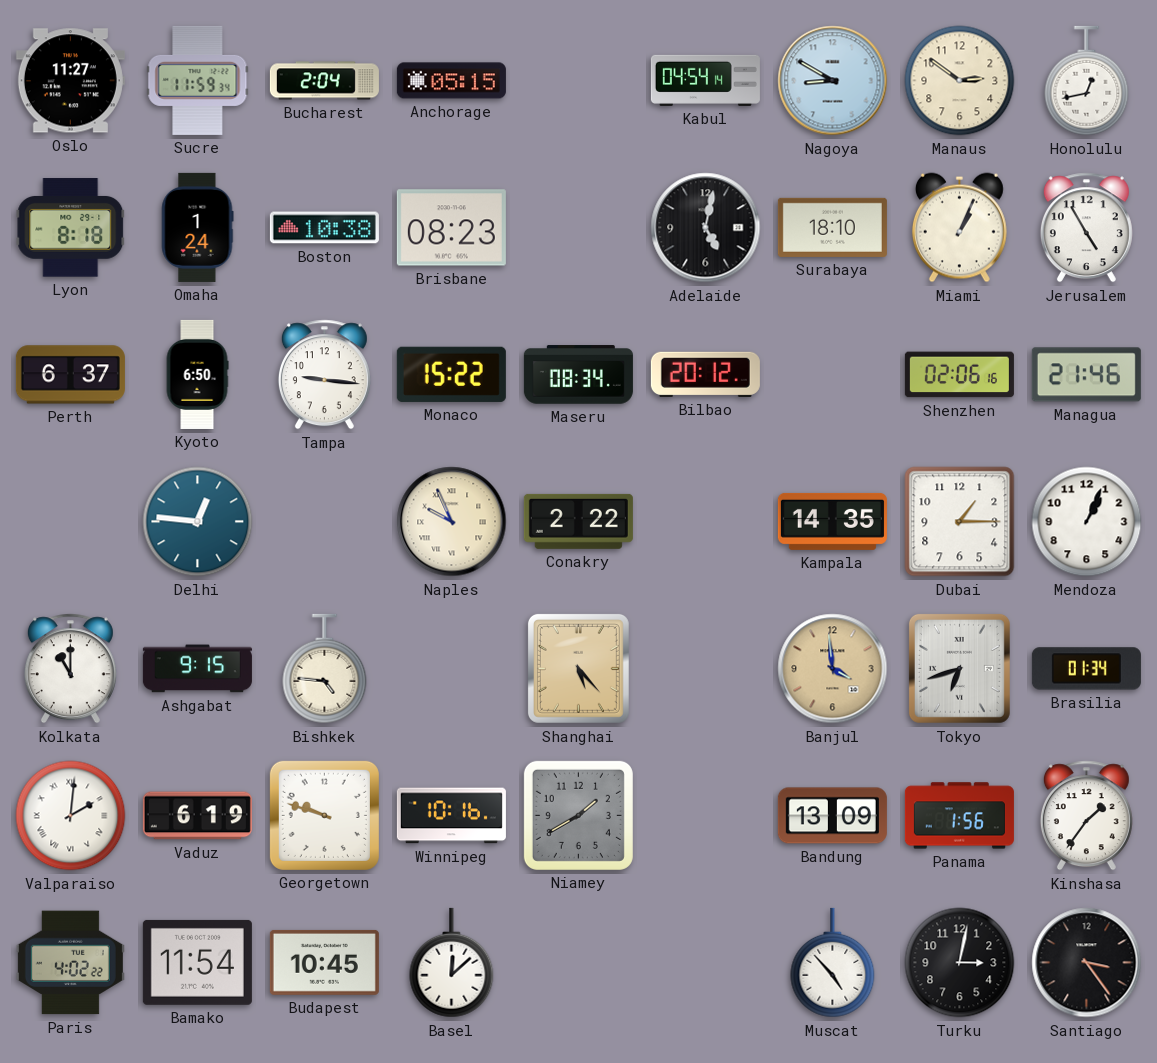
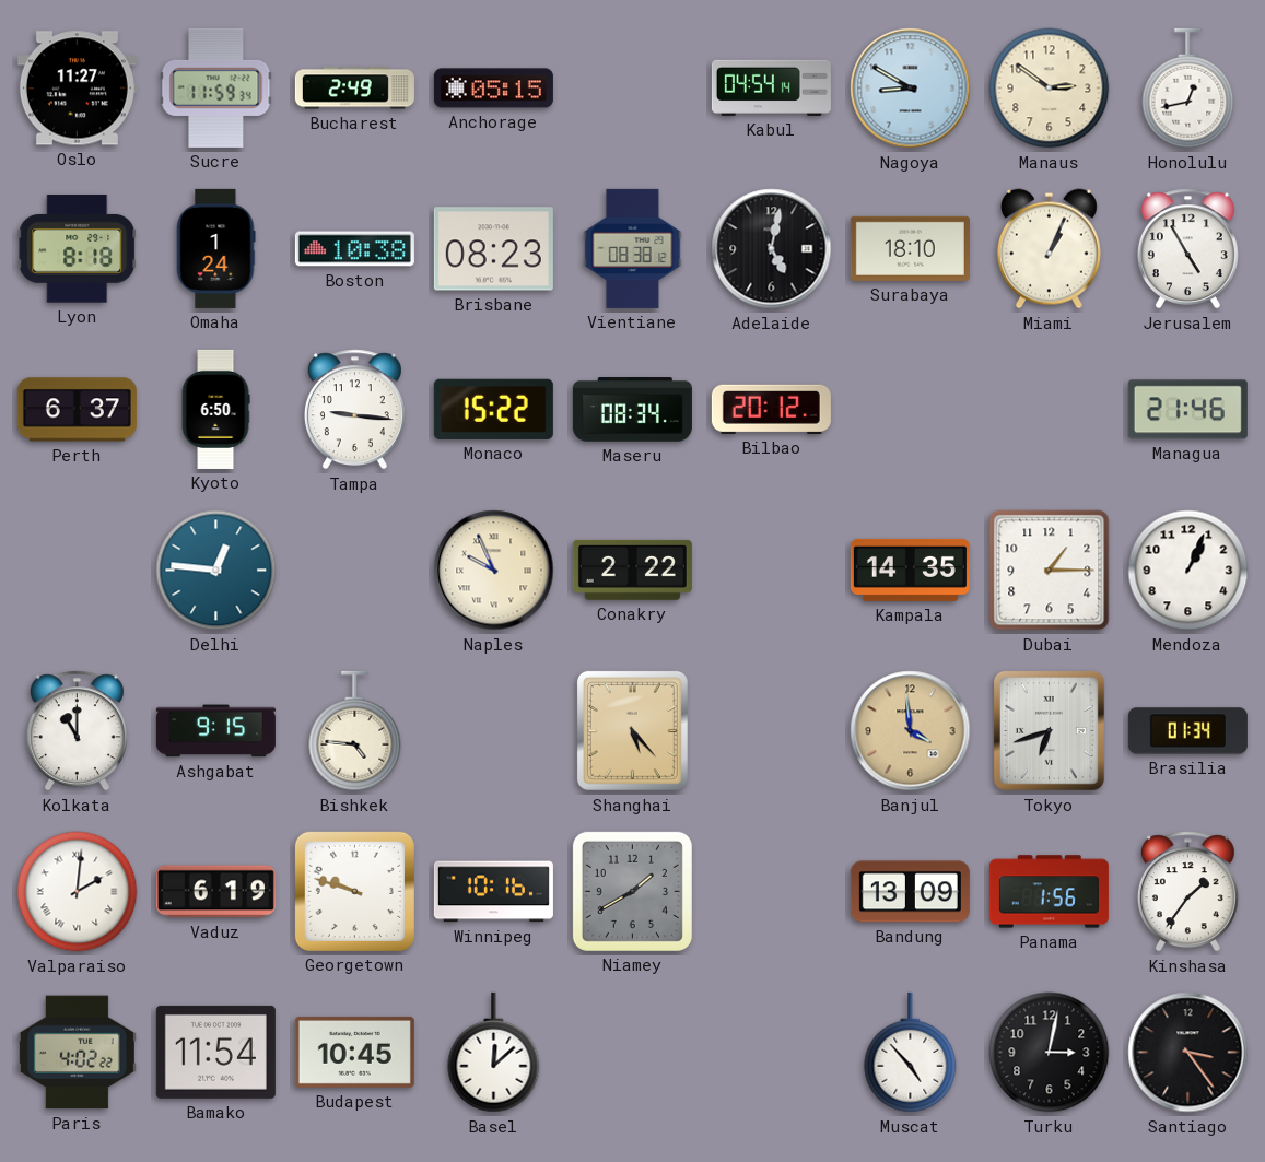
Bucharest: 2:04 -> 2:49
Vientiane: none -> 08:38
Shenzhen: 02:06 -> none
